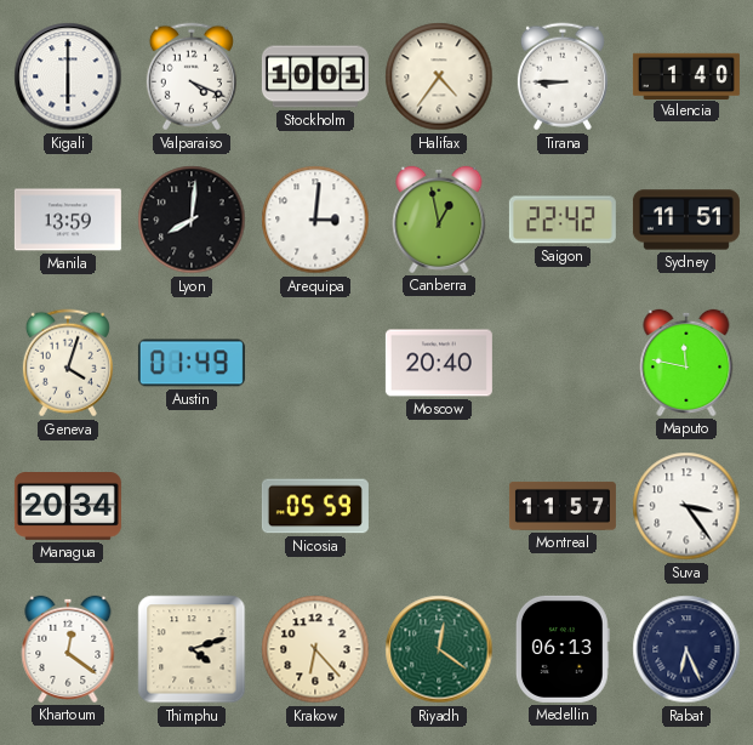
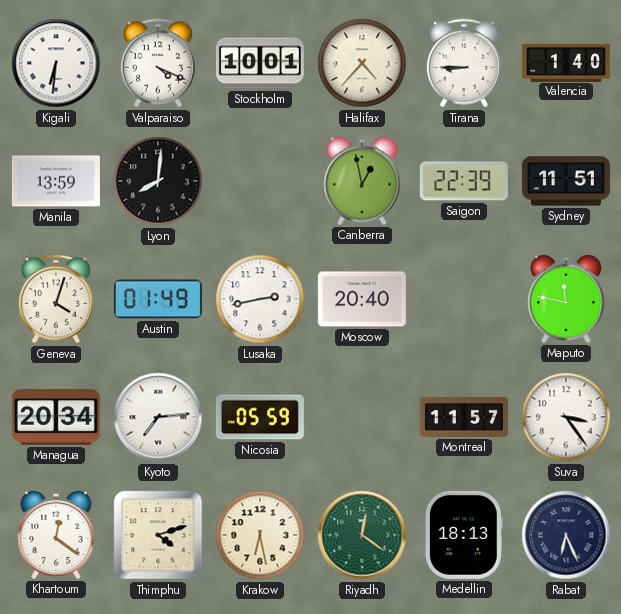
Kigali: 6:00 -> 6:31
Halifax: 4:36 -> 4:37
Arequipa: 3:01 -> none
Saigon: 22:42 -> 22:39
Lusaka: none -> 2:43
Kyoto: none -> 7:14
Krakow: 6:23 -> 6:28
Medellin: 06:13 -> 18:13
